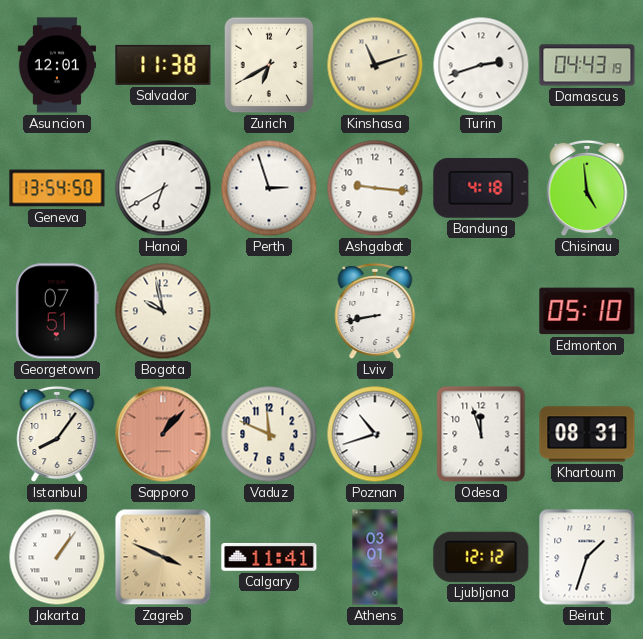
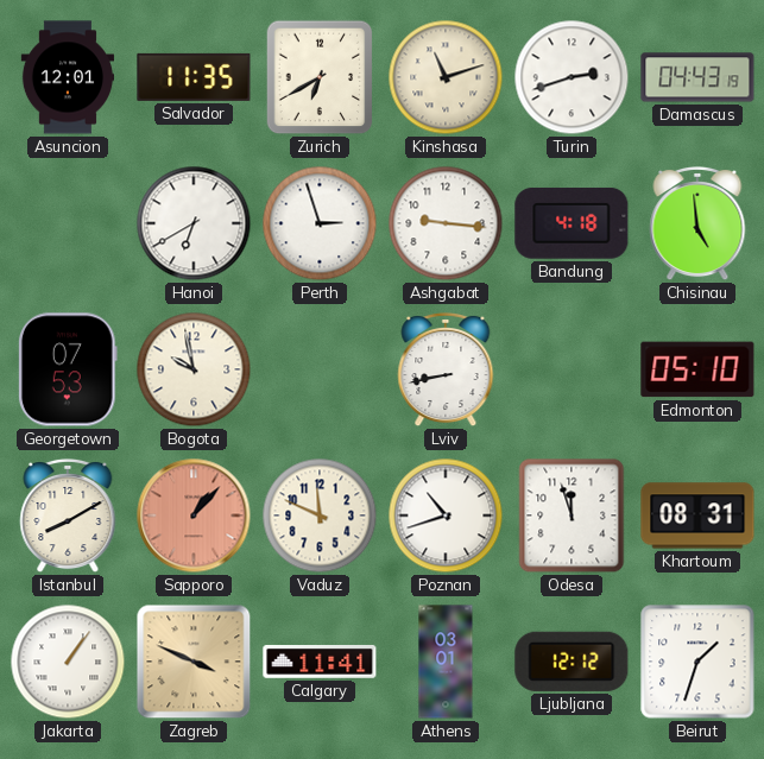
Salvador: 11:38 -> 11:35
Geneva: 13:54 -> none
Georgetown: 07:51 -> 07:53
Istanbul: 8:06 -> 8:10
